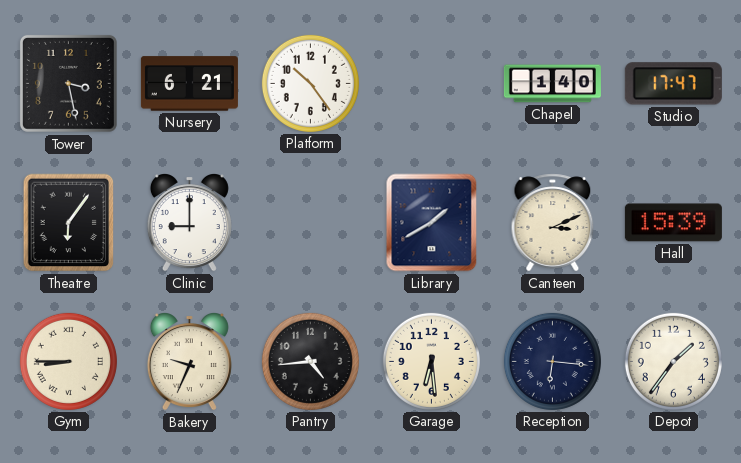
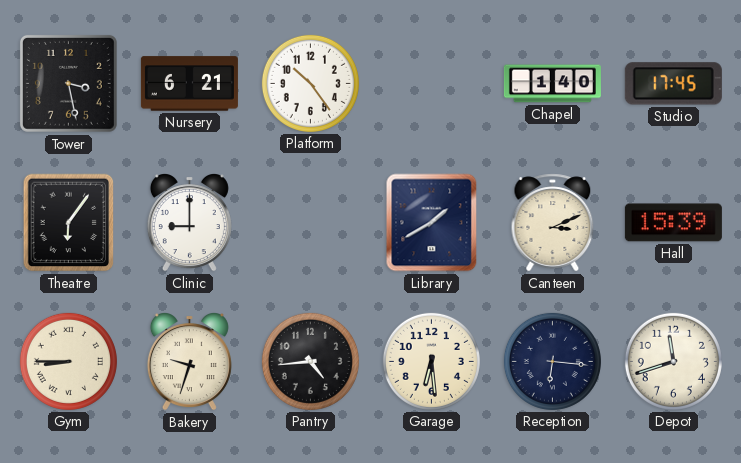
Studio: 17:47 -> 17:45
Bakery: 9:34 -> 9:33
Depot: 1:36 -> 11:42
